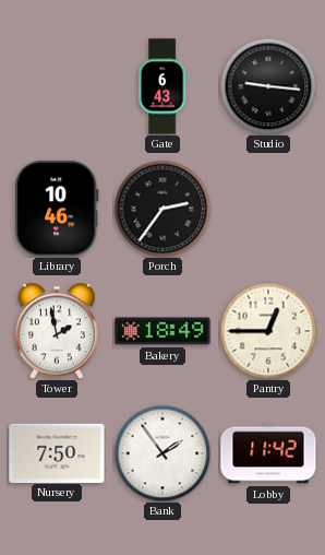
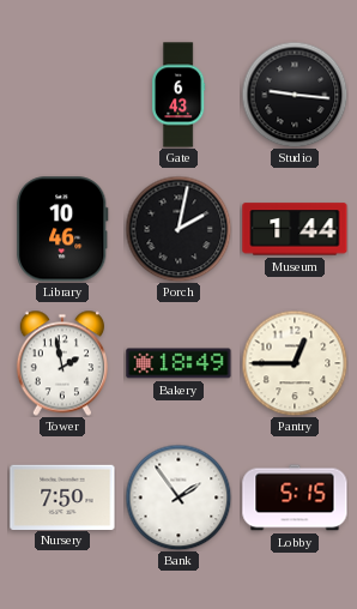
Porch: 2:36 -> 2:02
Museum: none -> 1:44
Lobby: 11:42 -> 5:15
